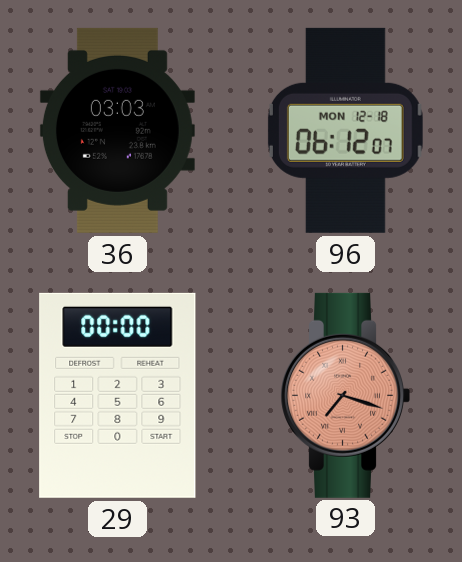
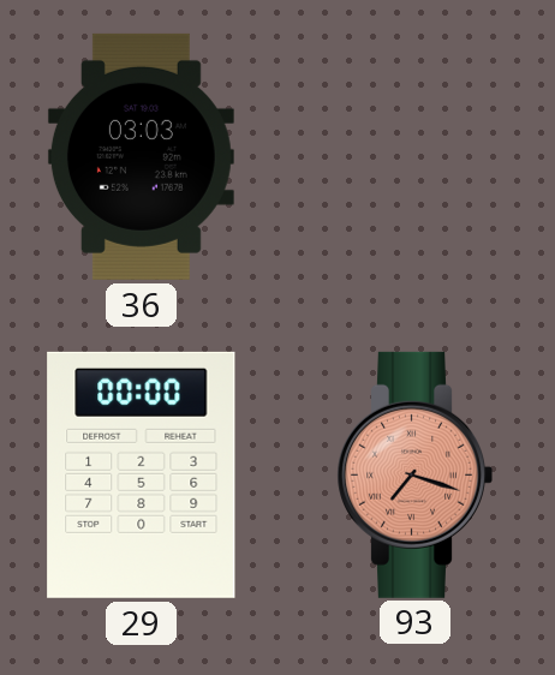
96: 06:12 -> none
